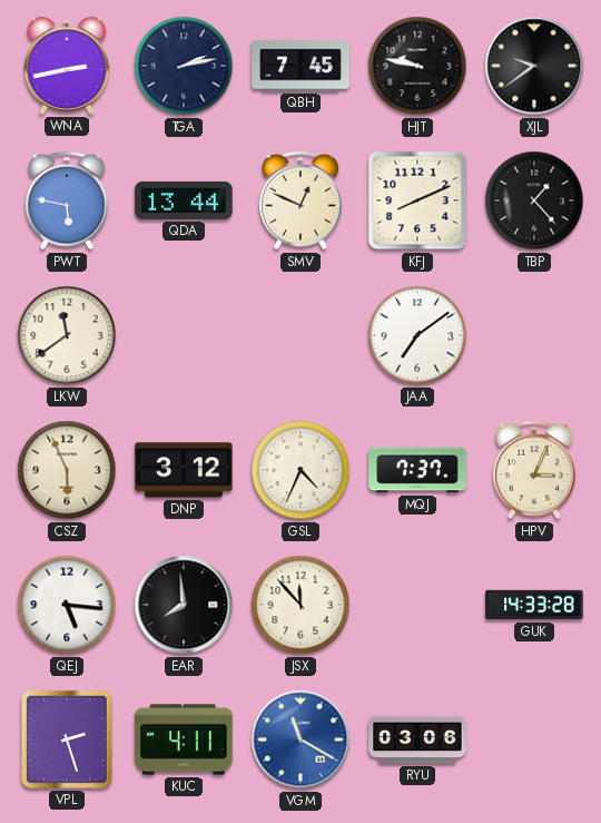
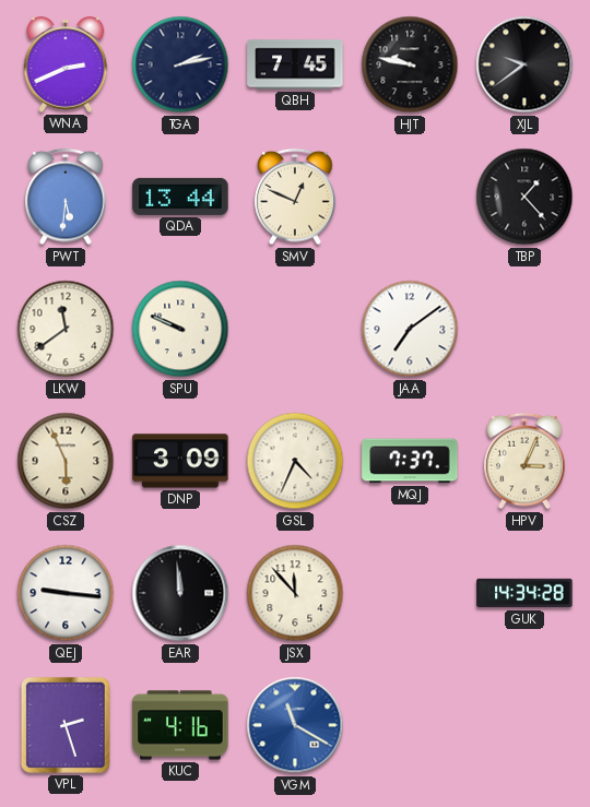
WNA: 2:43 -> 2:41
PWT: 5:47 -> 5:31
KFJ: 8:11 -> none
SPU: none -> 9:49
DNP: 3:12 -> 3:09
QEJ: 5:16 -> 9:16
EAR: 7:59 -> 11:59
GUK: 14:33 -> 14:34
KUC: 4:11 -> 4:16
RYU: 03:06 -> none
